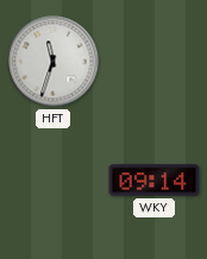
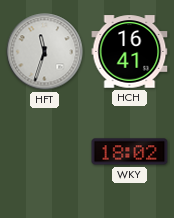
HCH: none -> 16:41
WKY: 09:14 -> 18:02
